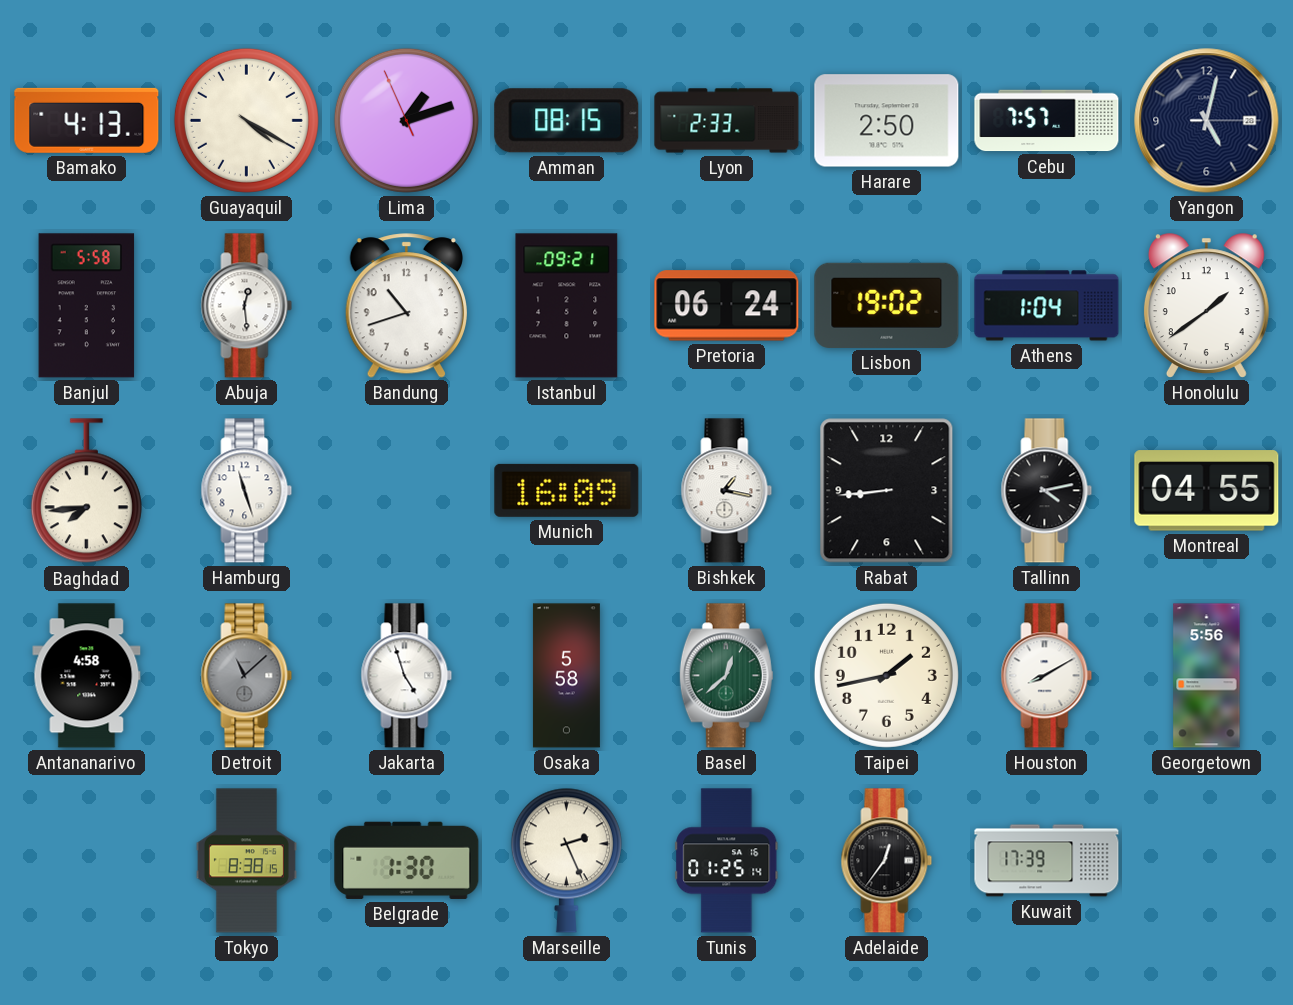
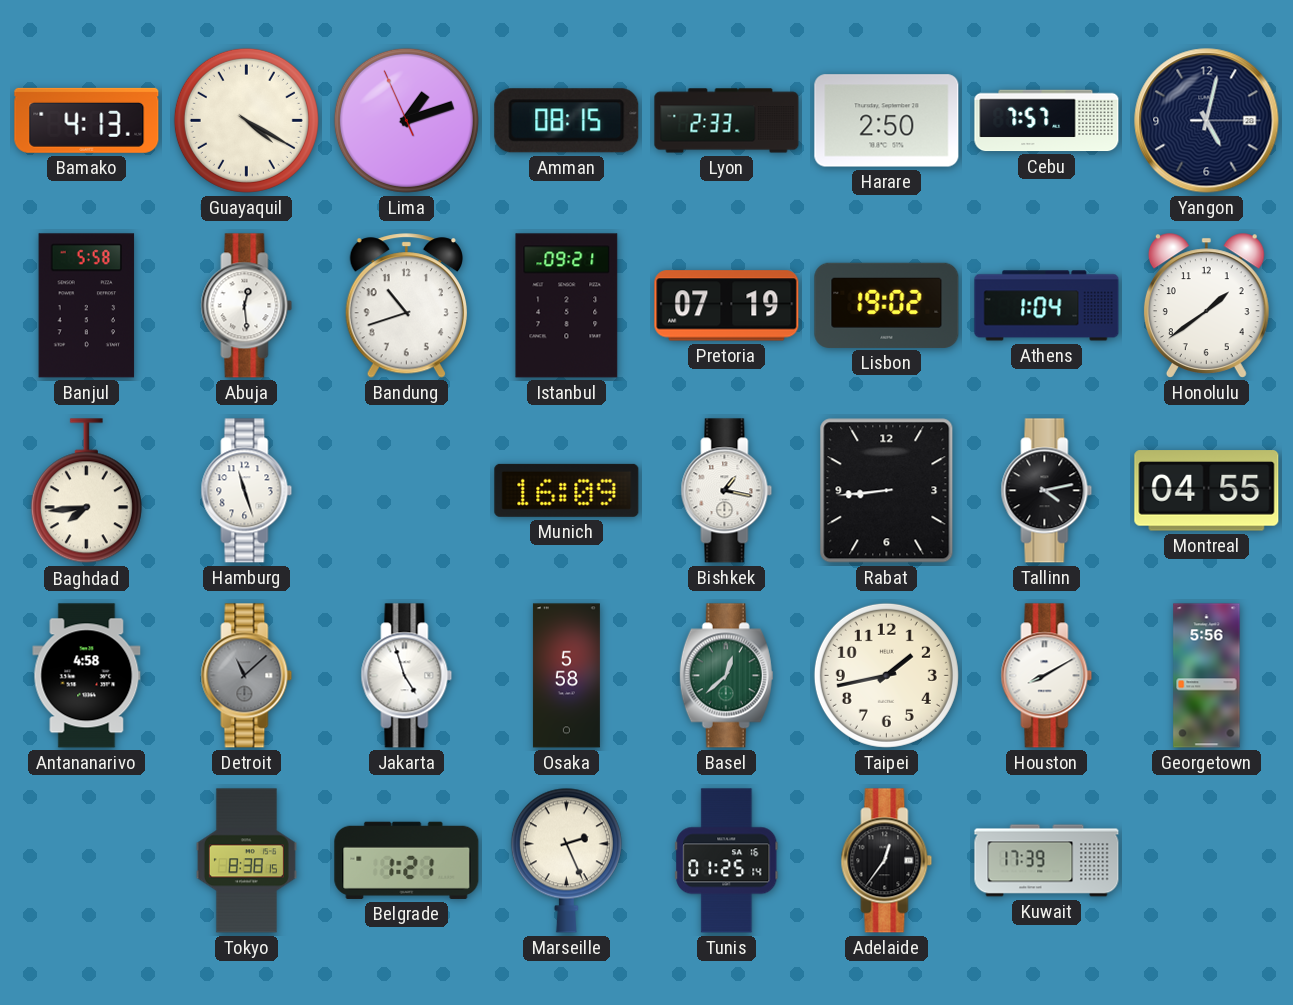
Pretoria: 06:24 -> 07:19
Belgrade: 1:30 -> 1:21
